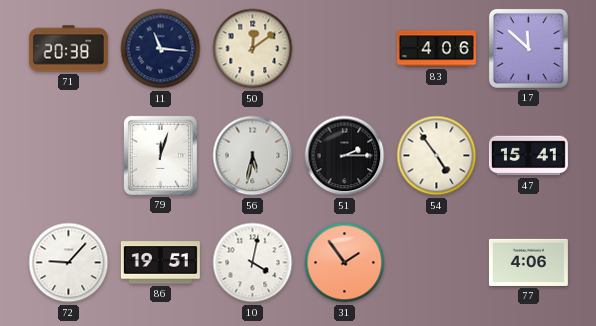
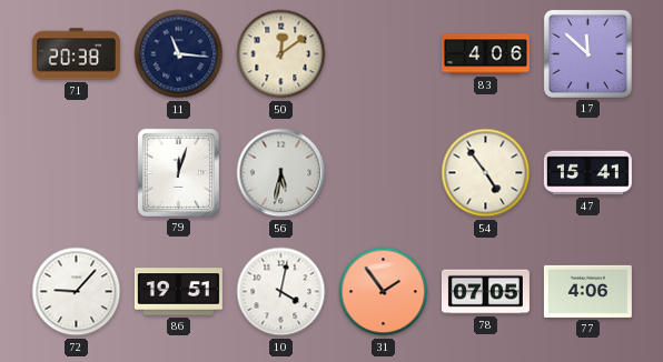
51: 2:15 -> none
78: none -> 07:05
